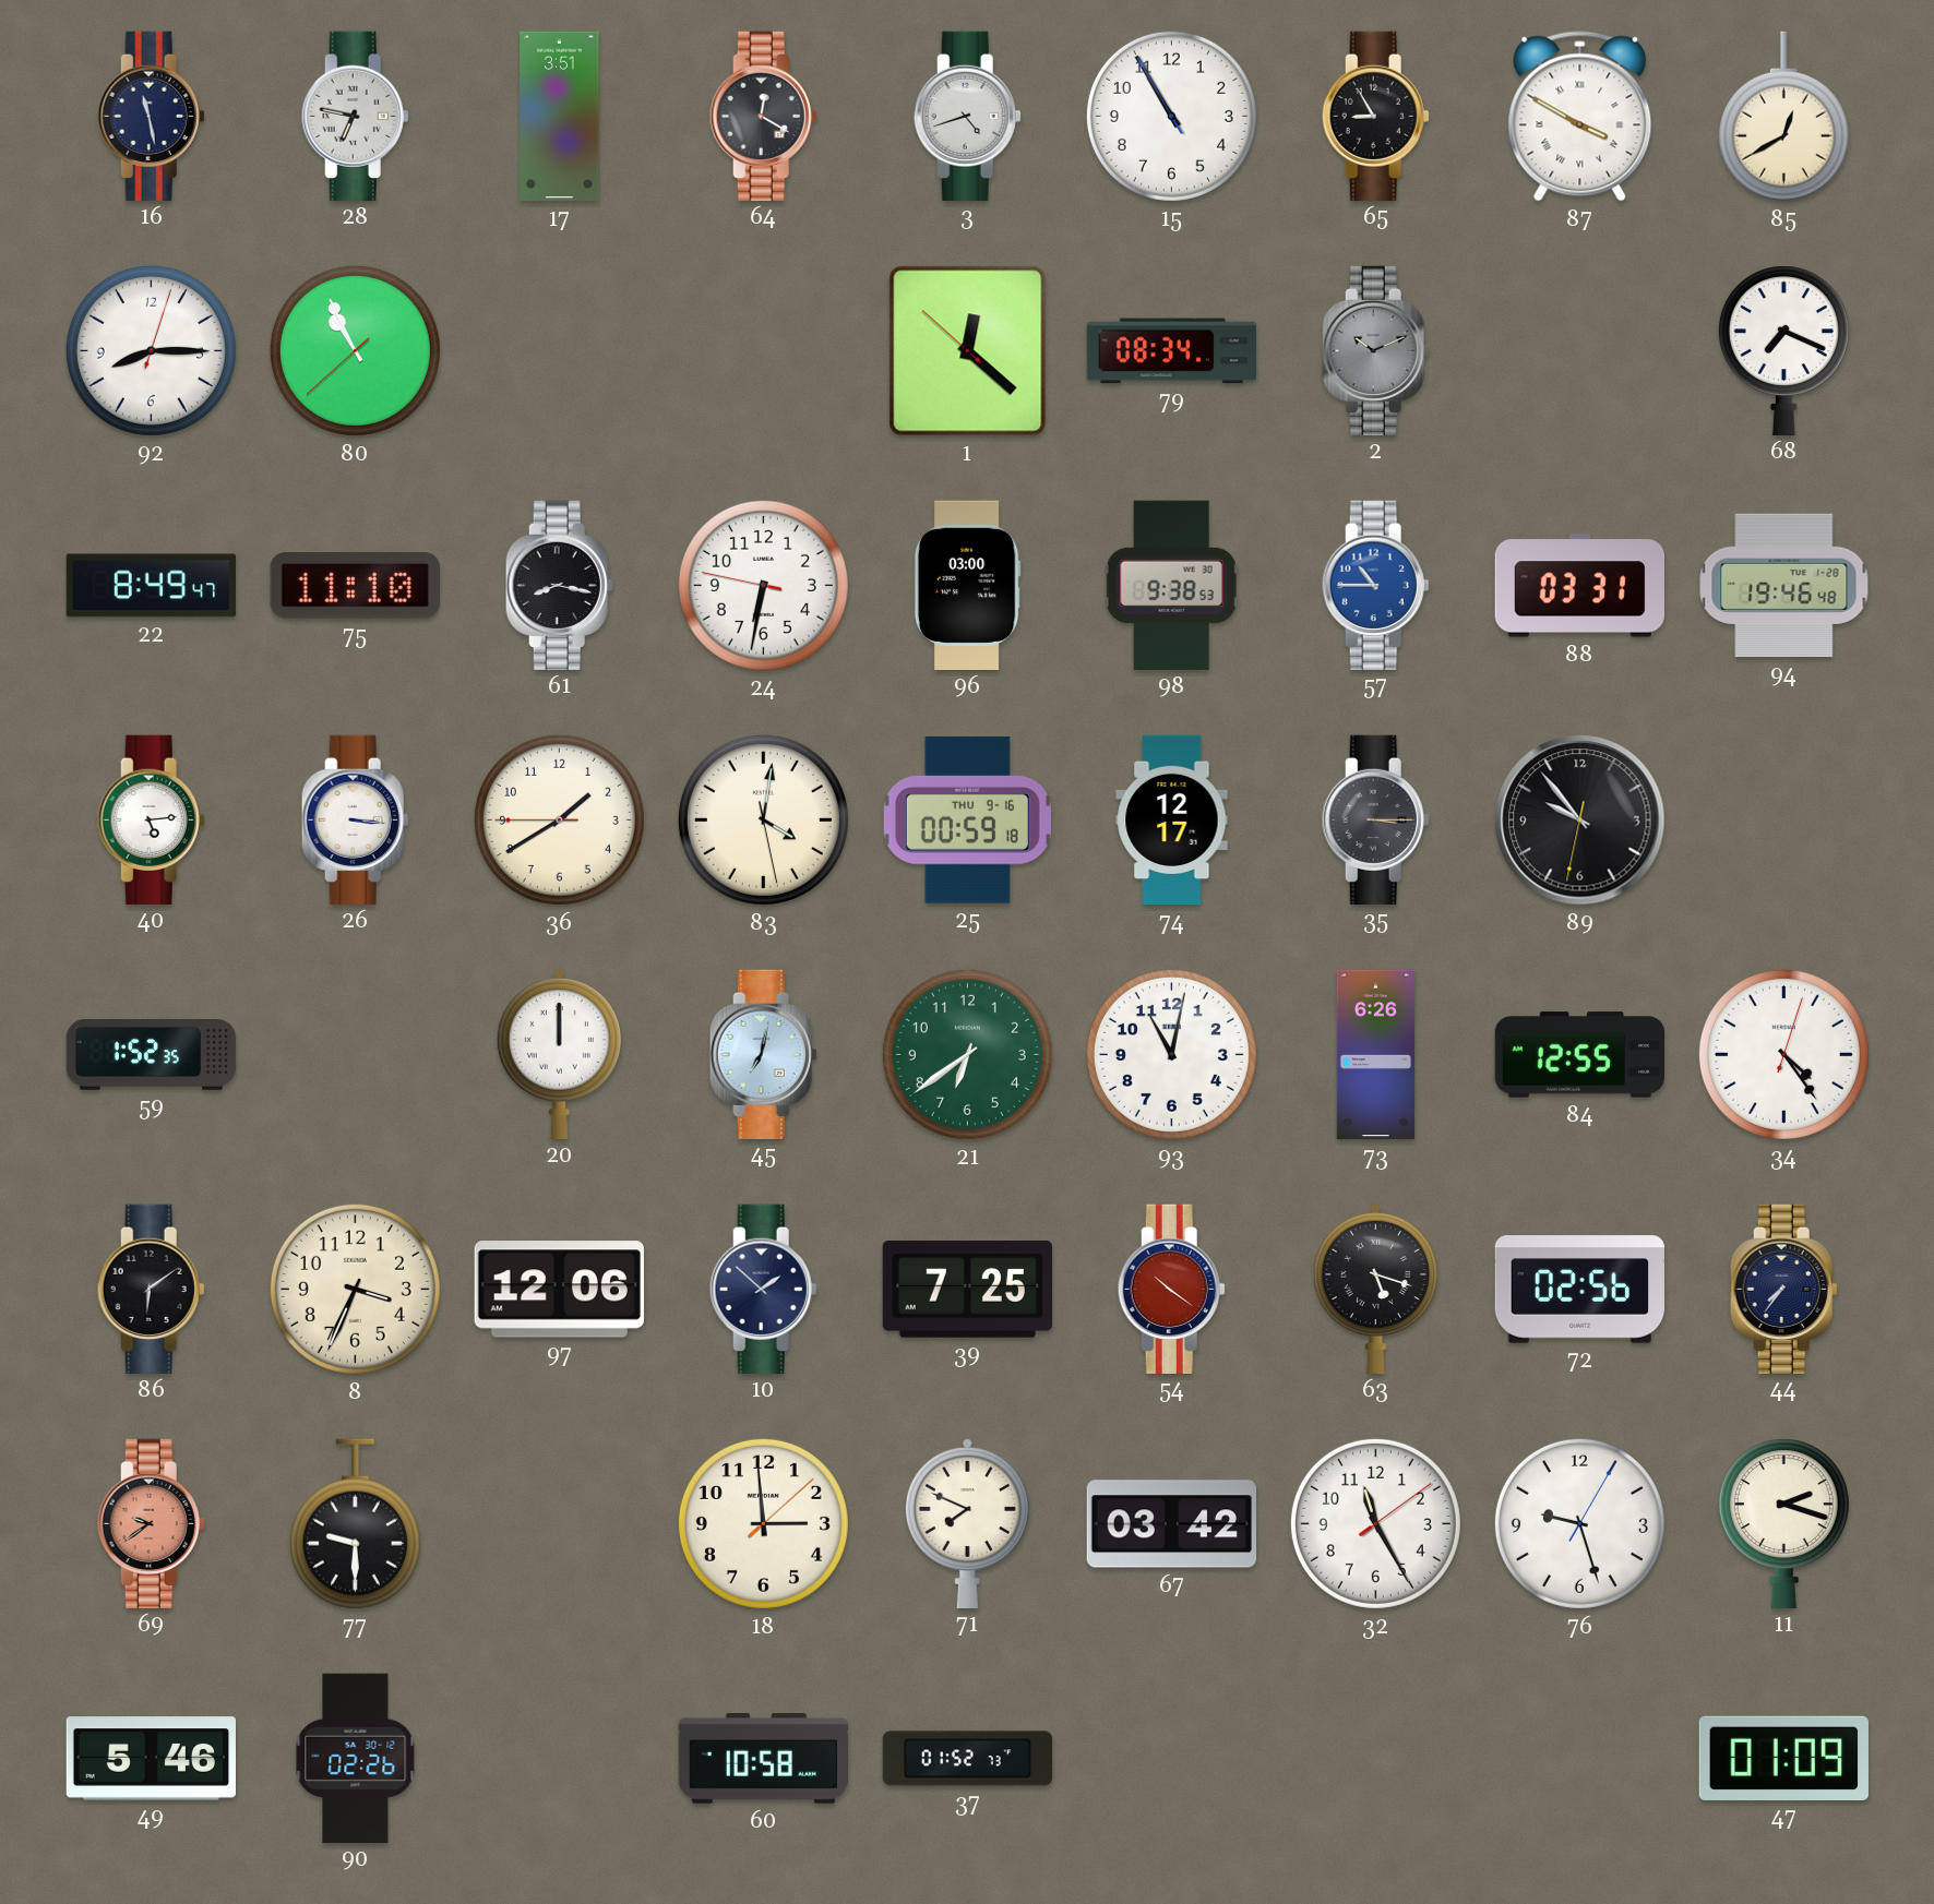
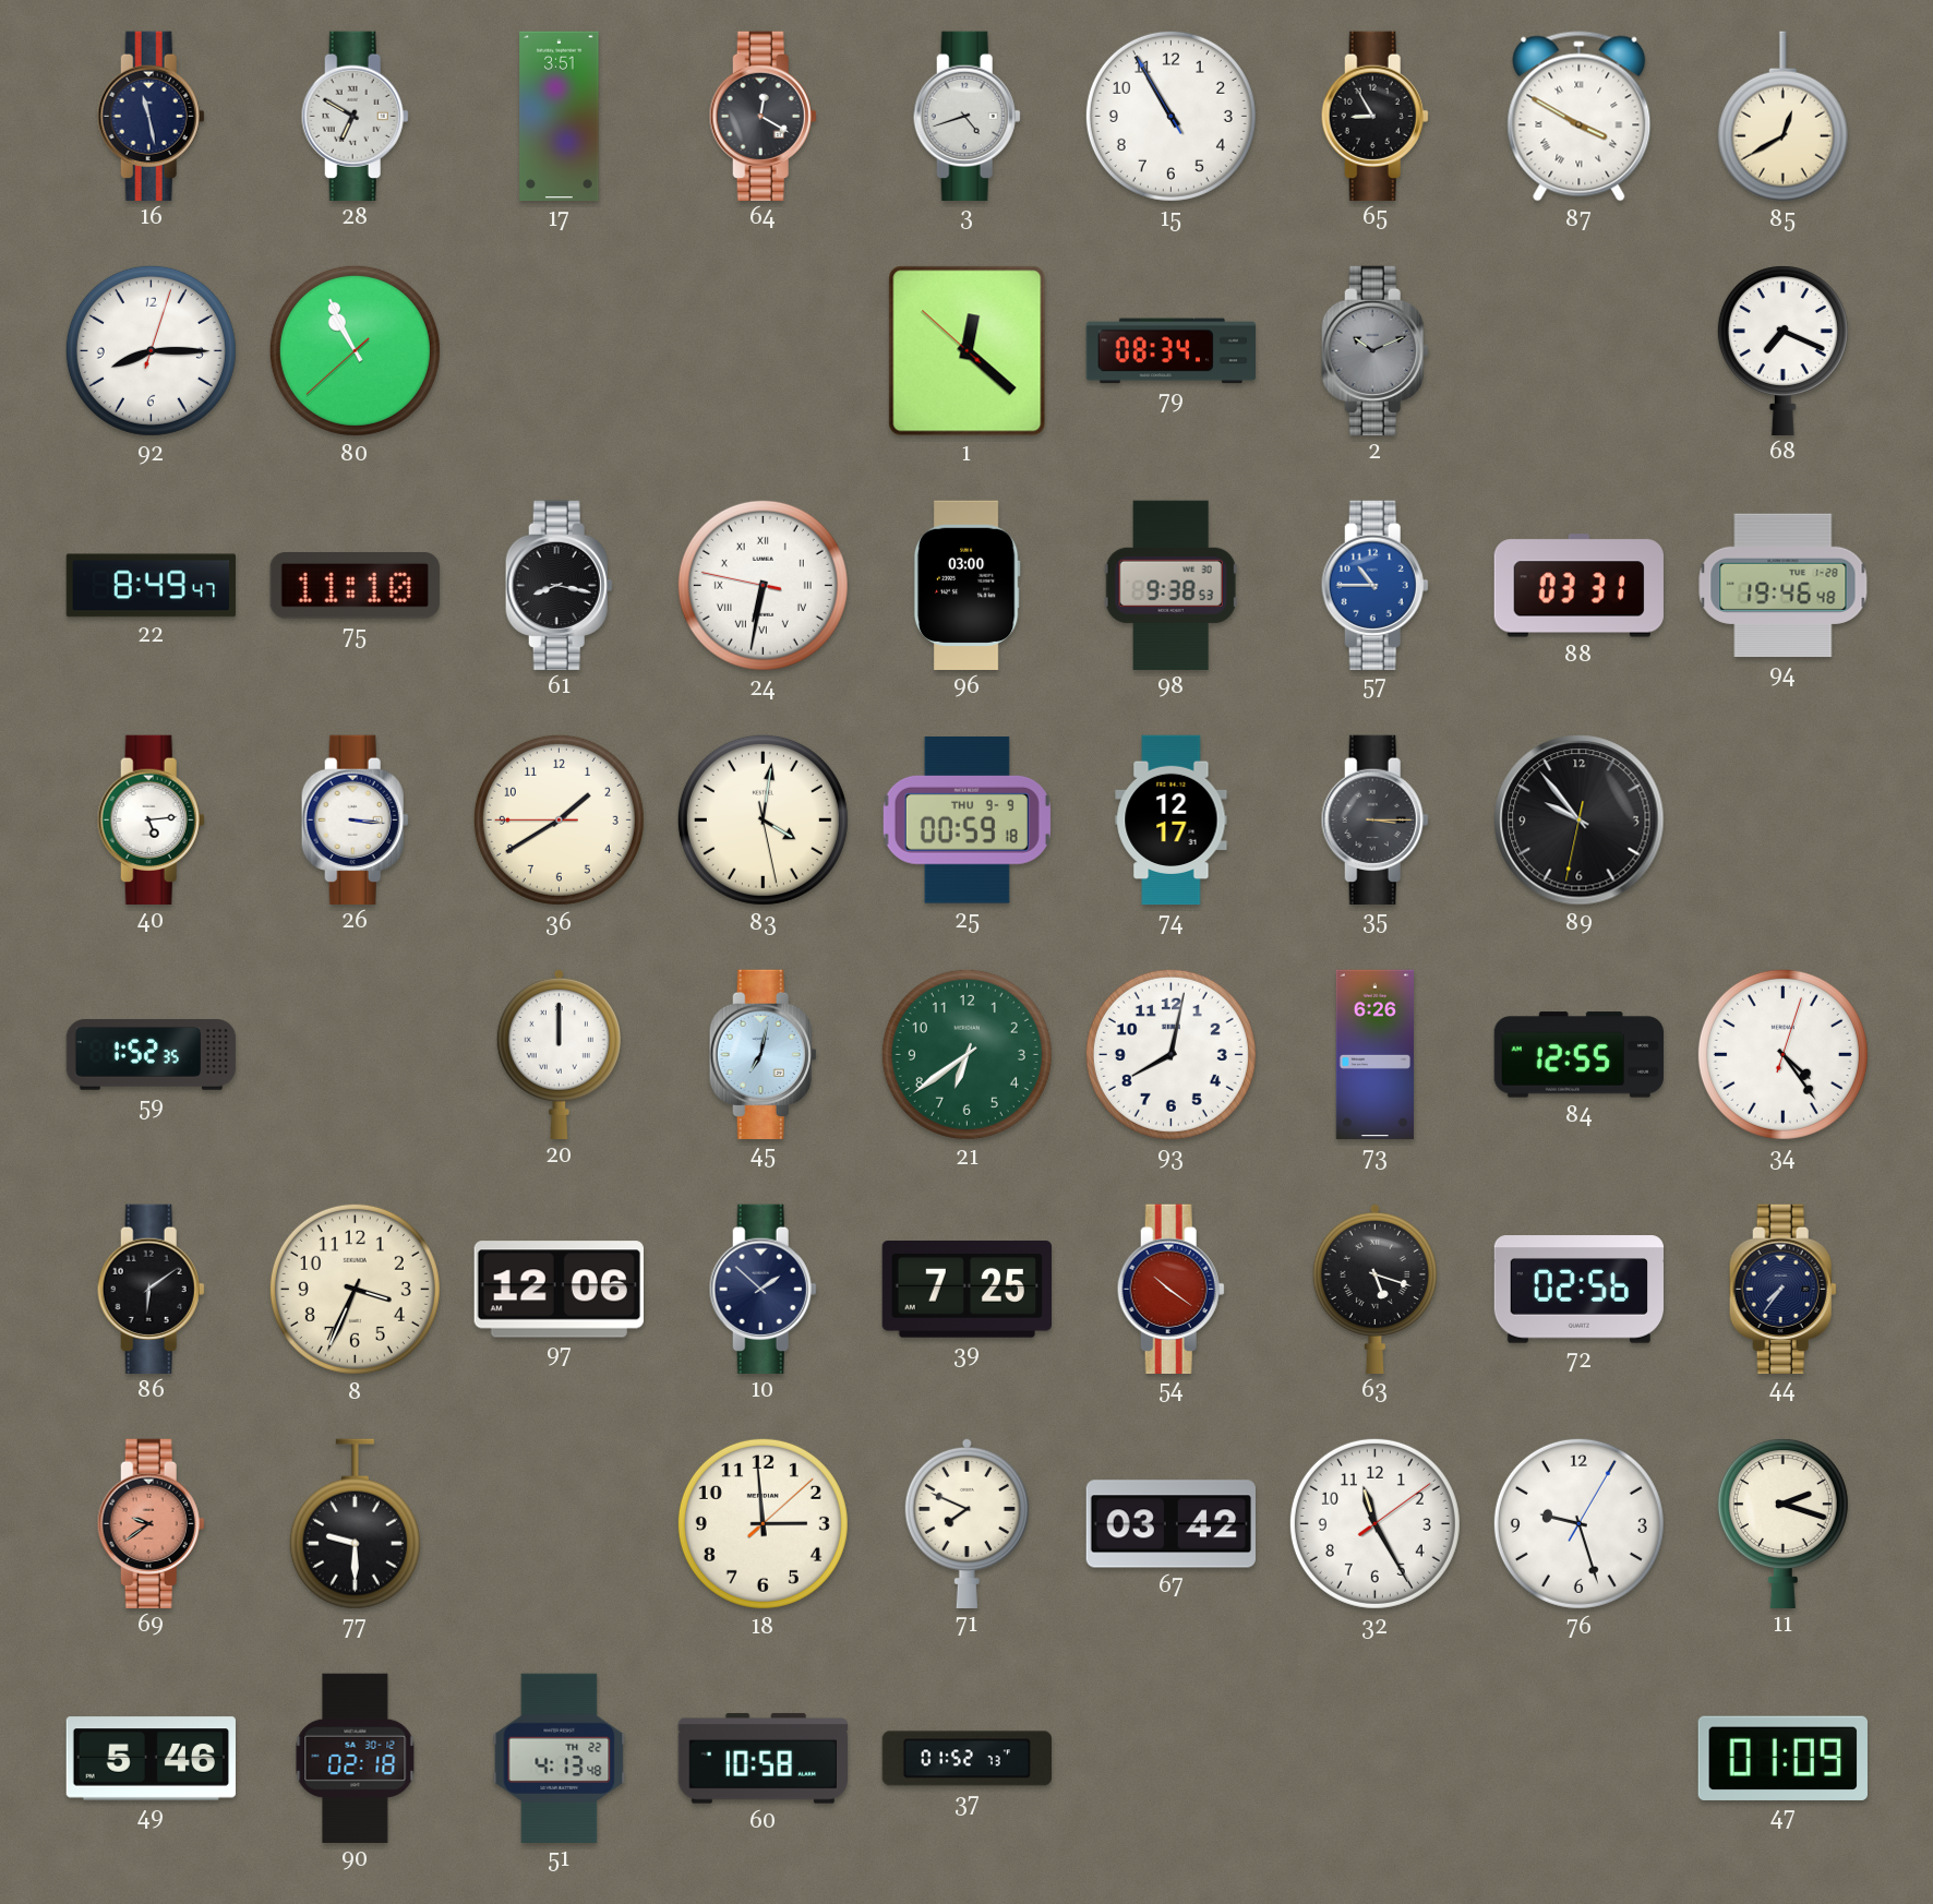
28: 6:47 -> 6:50
24 numerals: Arabic -> Roman
25 date: THU 9-16 -> THU 9-9
93: 11:02 -> 8:02
90: 02:26 -> 02:18
51: none -> 4:13
